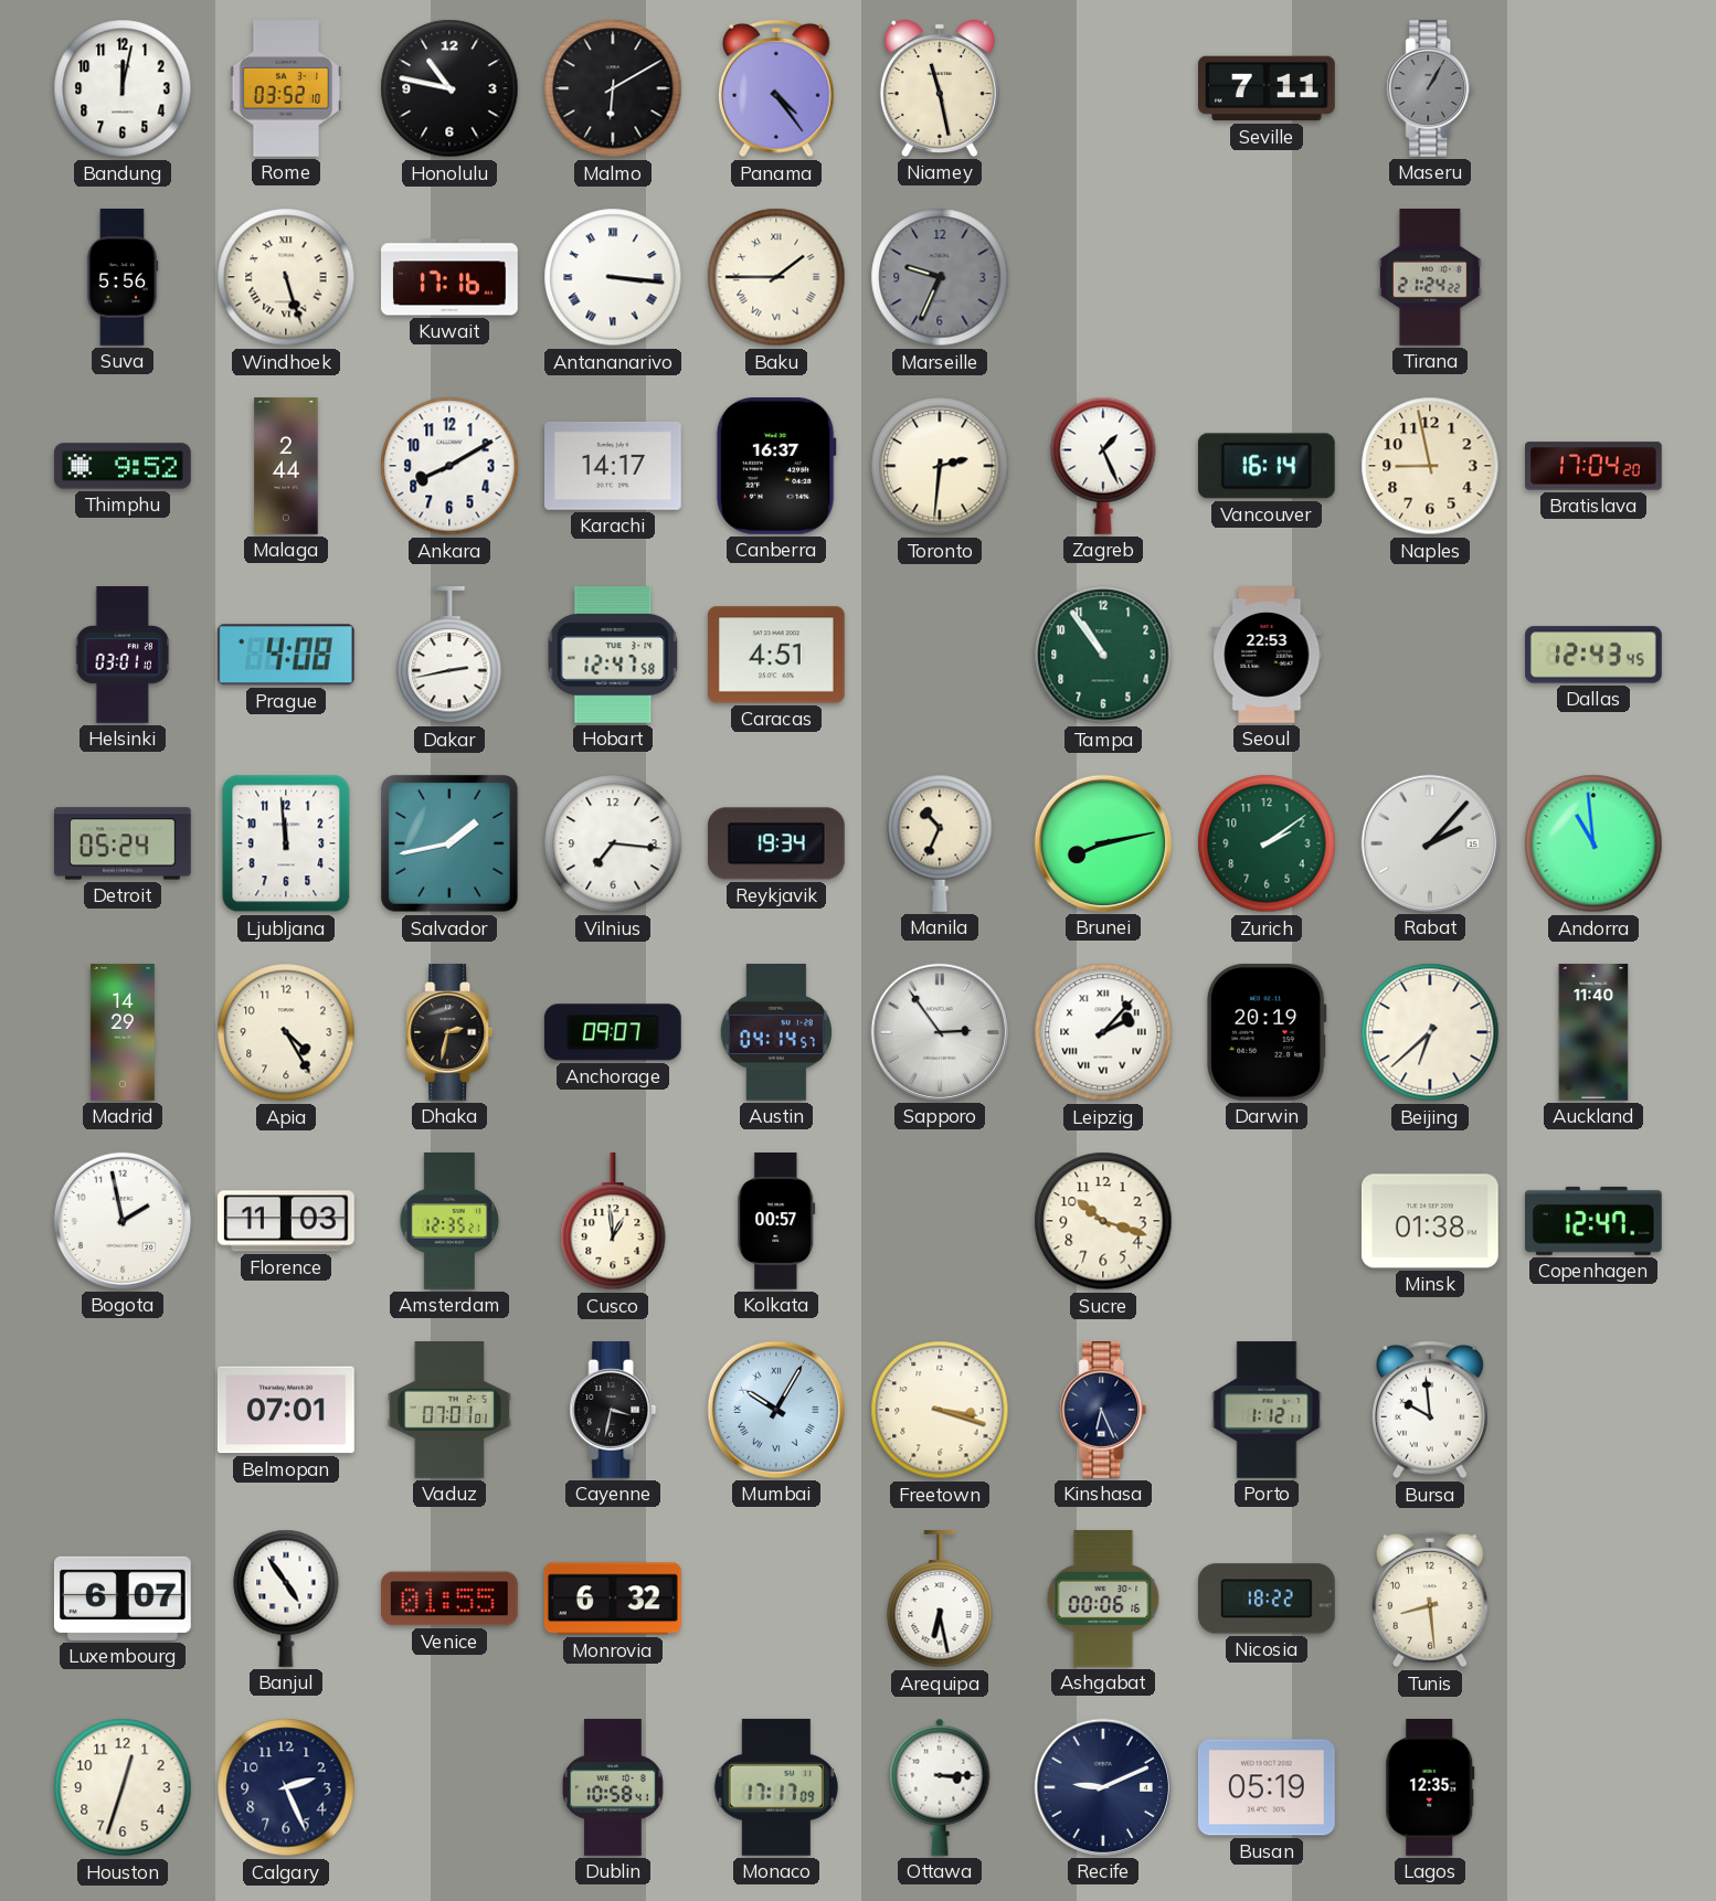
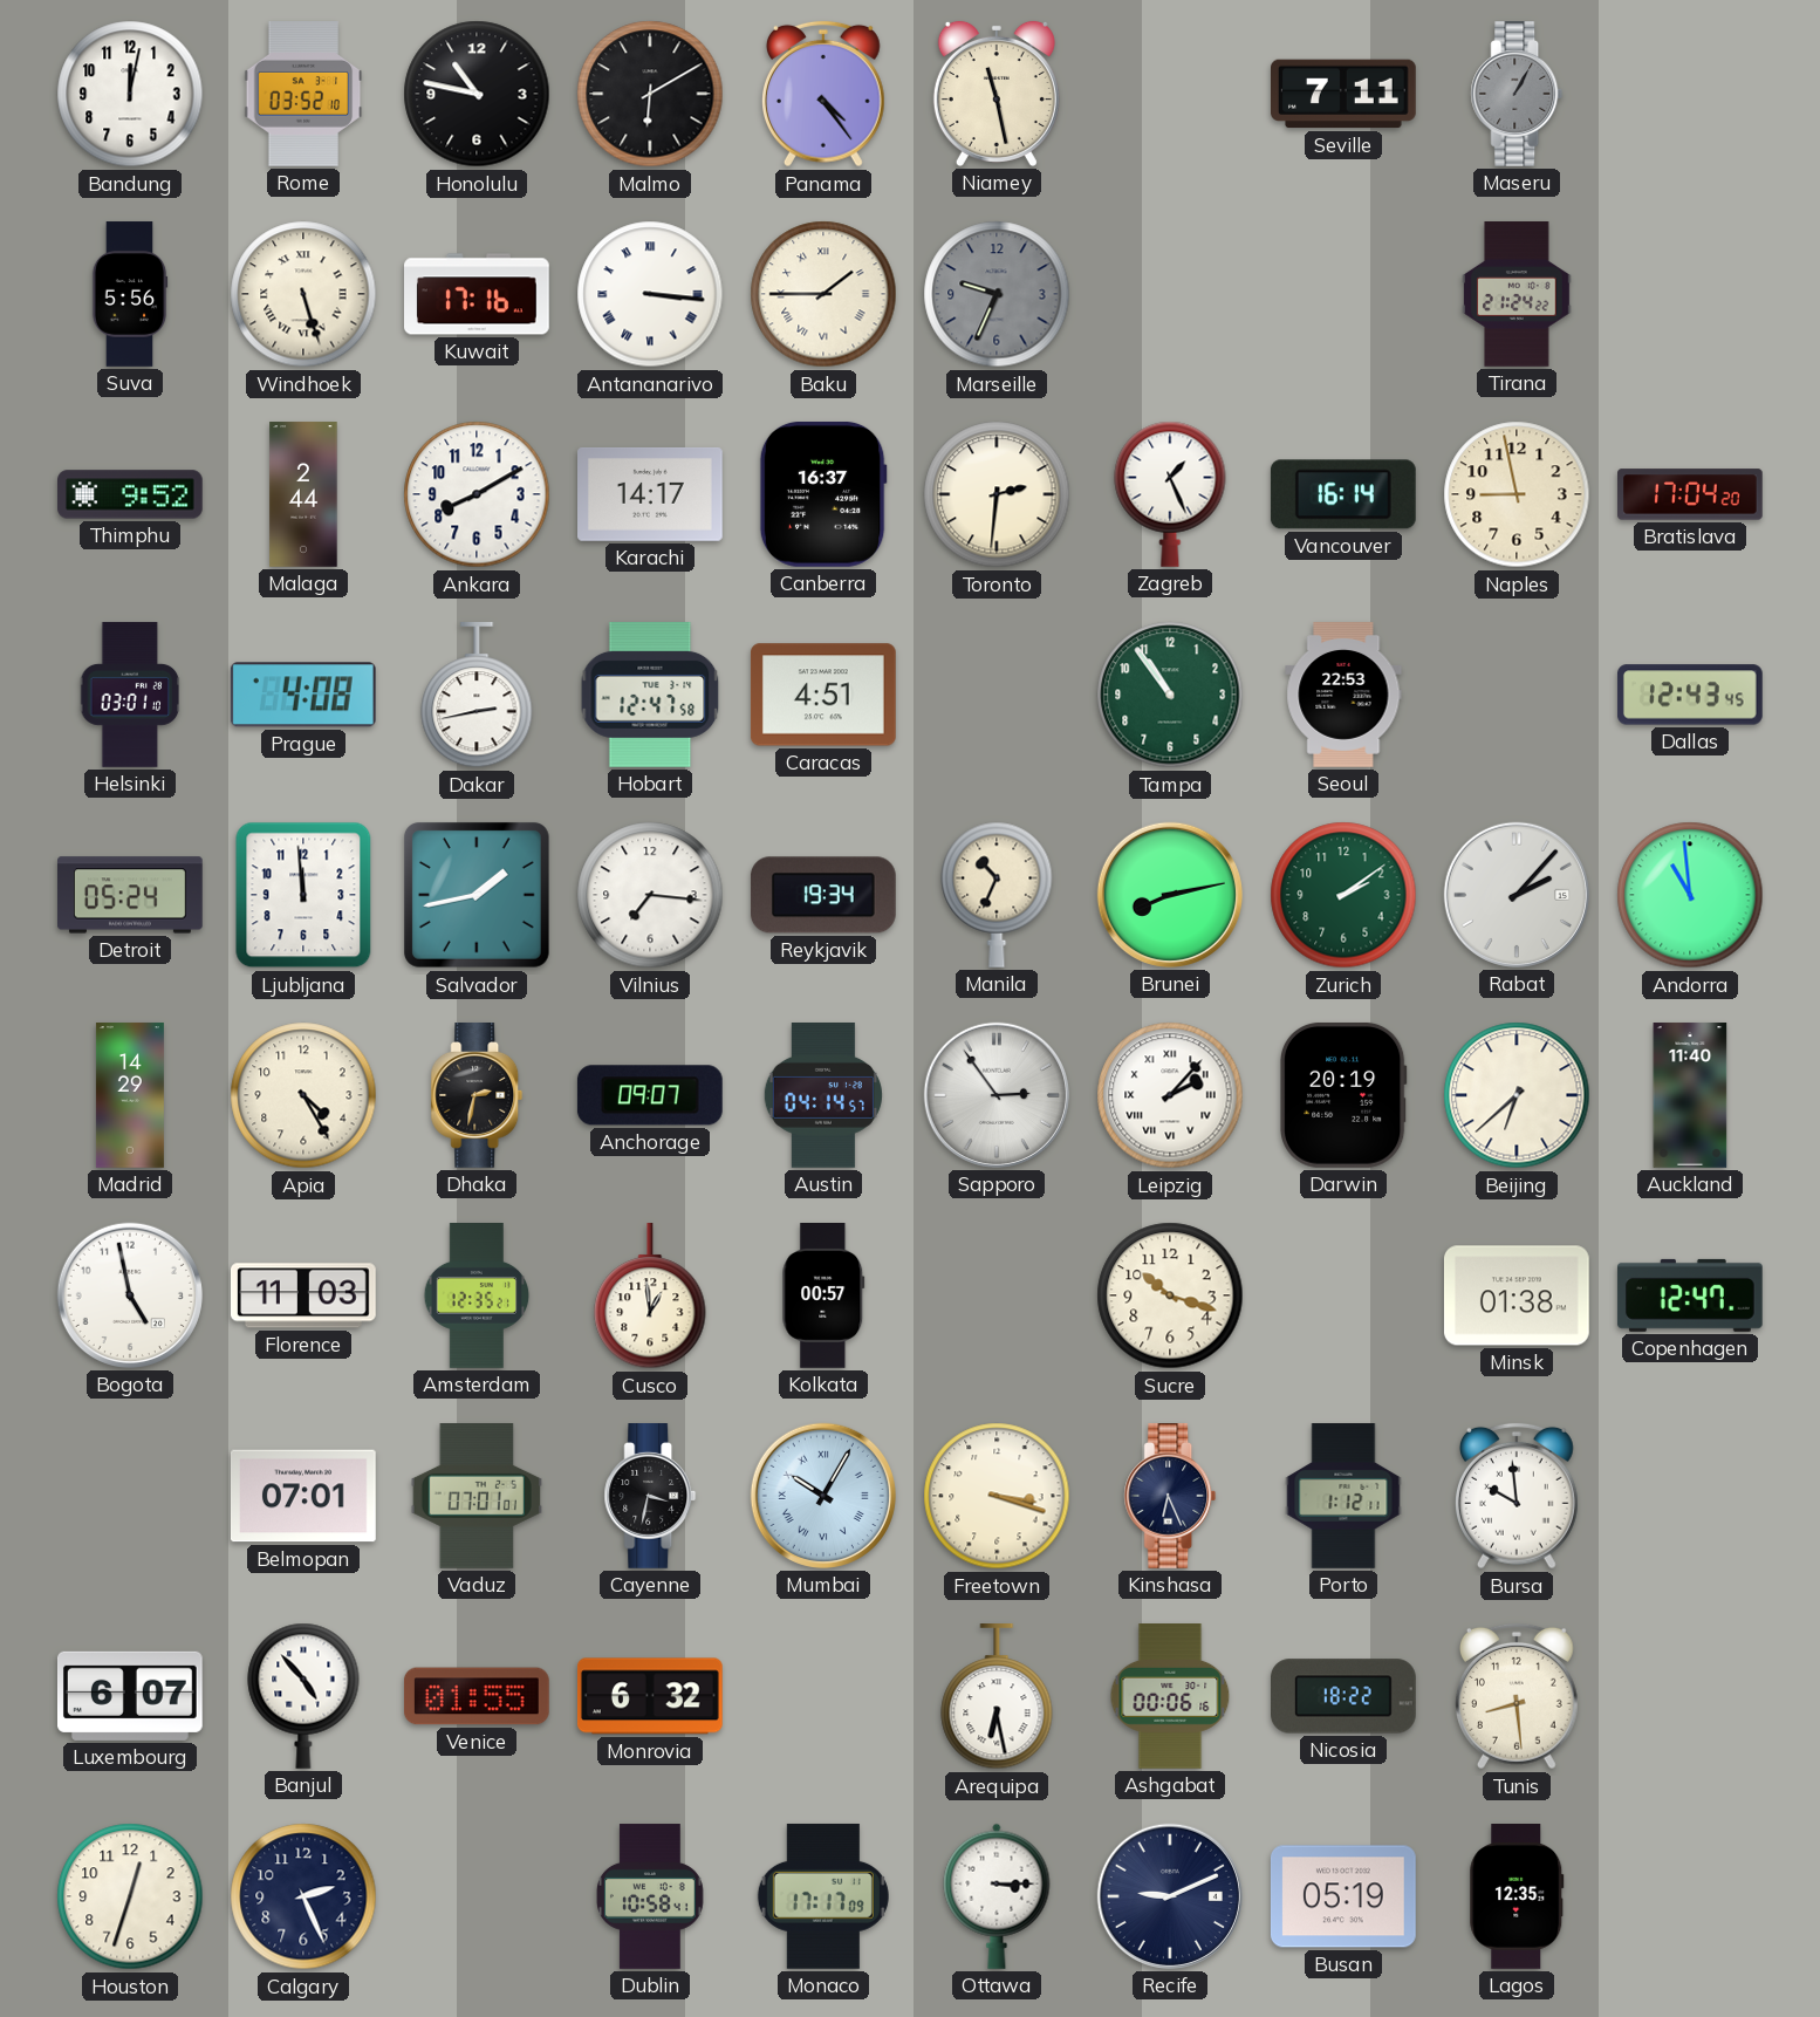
Bogota: 1:58 -> 4:58
Banjul: 4:54 -> 4:53
